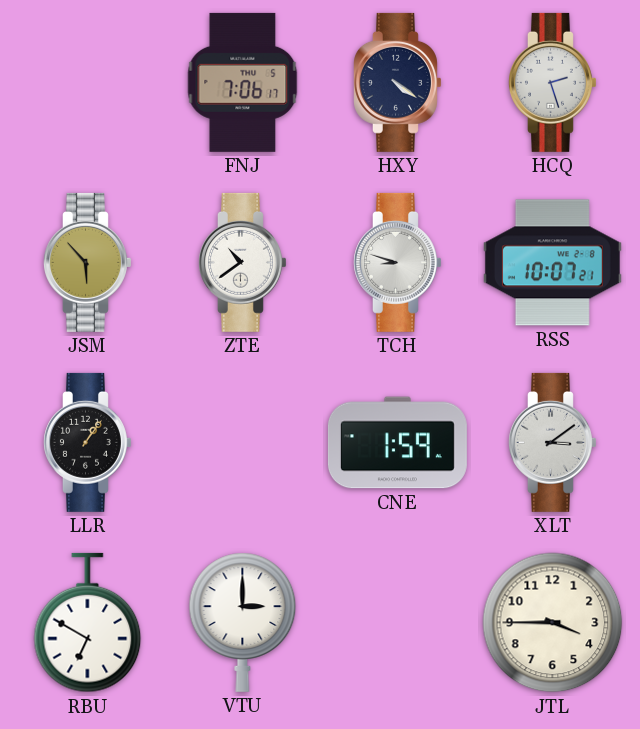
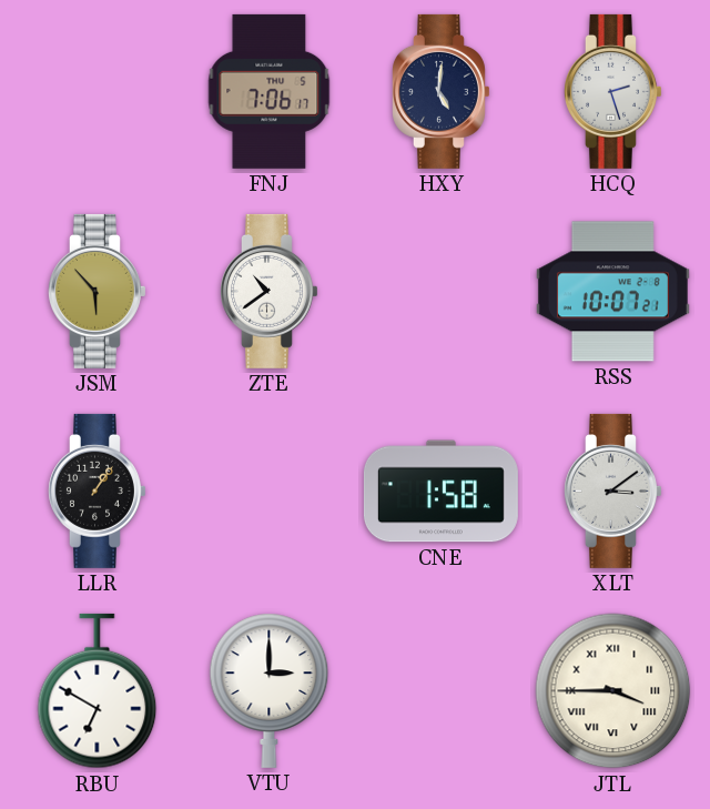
HXY: 4:21 -> 5:01
TCH: 8:48 -> none
CNE: 1:59 -> 1:58
JTL numerals: Arabic -> Roman
